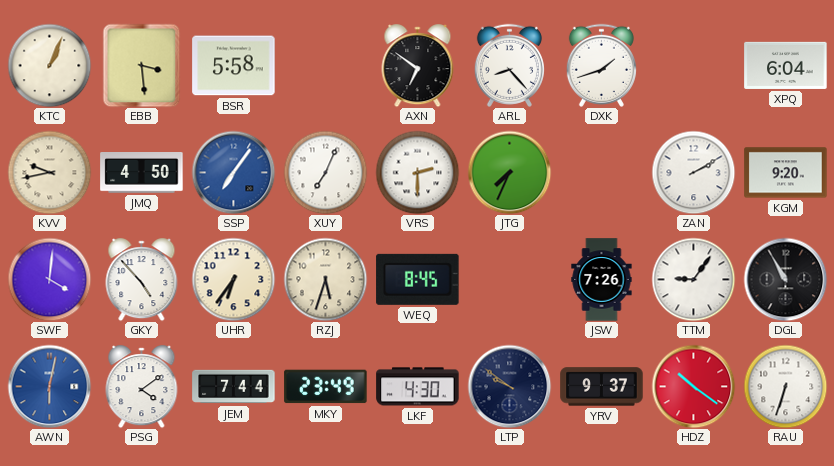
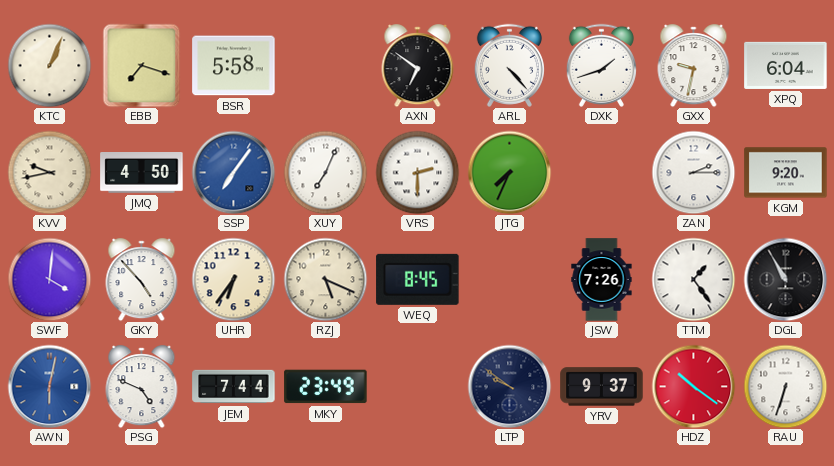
EBB: 3:29 -> 7:18
ARL: 8:23 -> 4:23
GXX: none -> 9:32
ZAN: 2:10 -> 2:15
RZJ: 5:33 -> 5:19
TTM: 9:06 -> 1:24
PSG: 4:09 -> 4:49
LKF: 4:30 -> none
